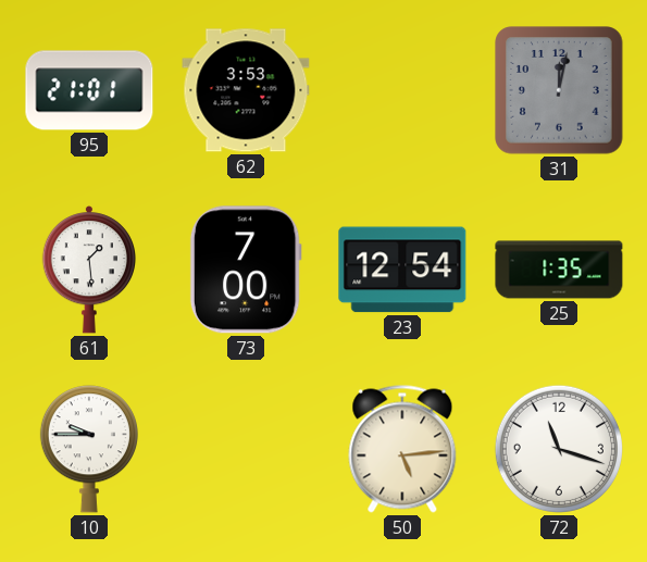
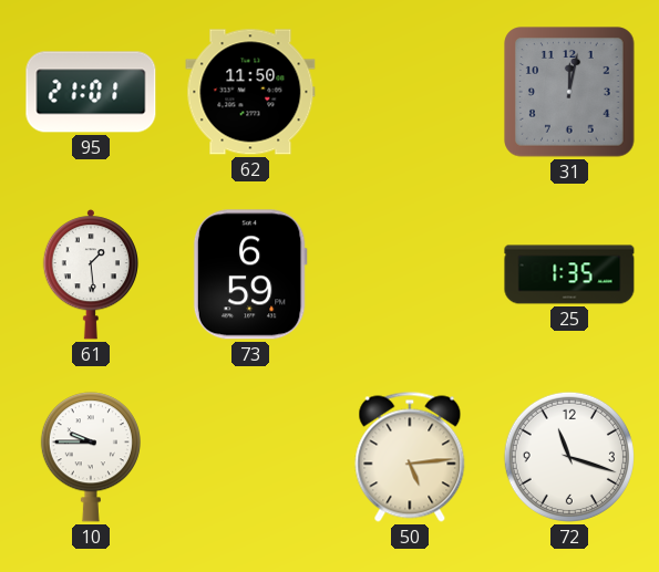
62: 3:53 -> 11:50
73: 7:00 -> 6:59
23: 12:54 -> none
